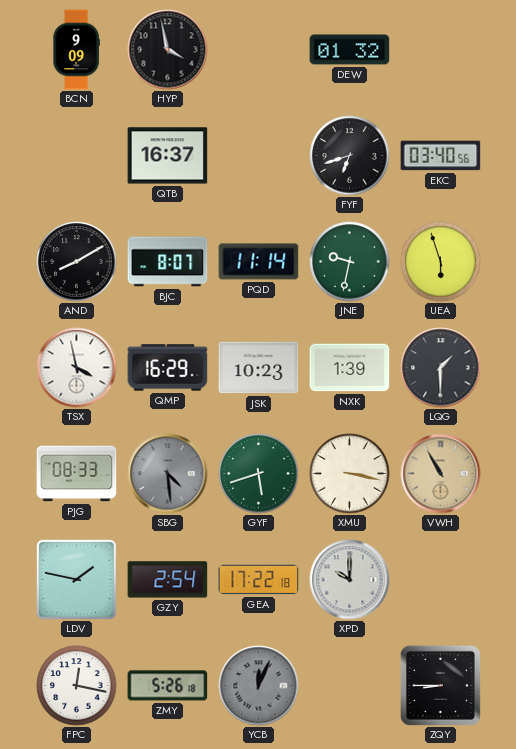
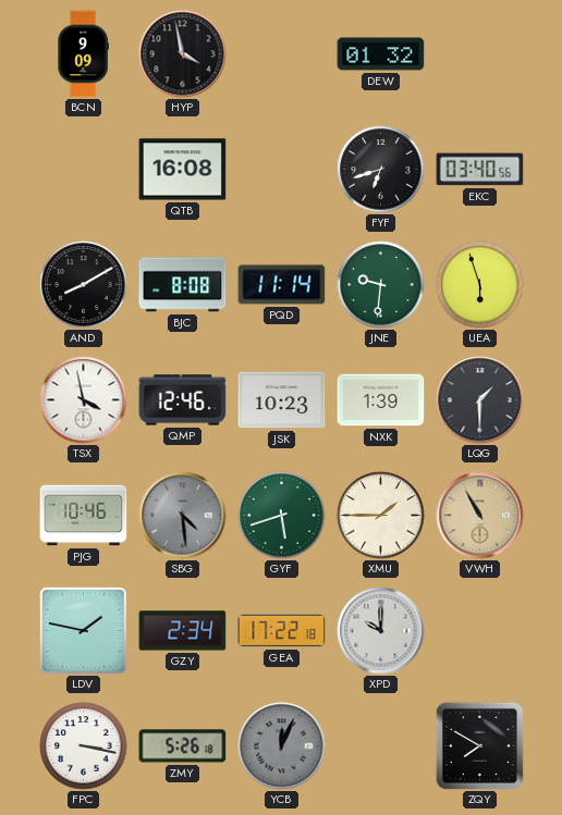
QTB: 16:37 -> 16:08
BJC: 8:07 -> 8:08
JNE: 9:32 -> 9:31
QMP: 16:29 -> 12:46
PJG: 08:33 -> 10:46
XMU: 3:17 -> 1:45
GZY: 2:54 -> 2:34
FPC: 12:17 -> 3:17
ZQY: 8:45 -> 7:50
